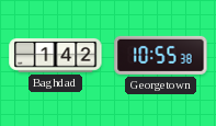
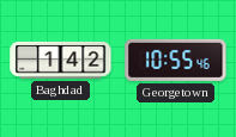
Georgetown: 10:55:38 -> 10:55:46
